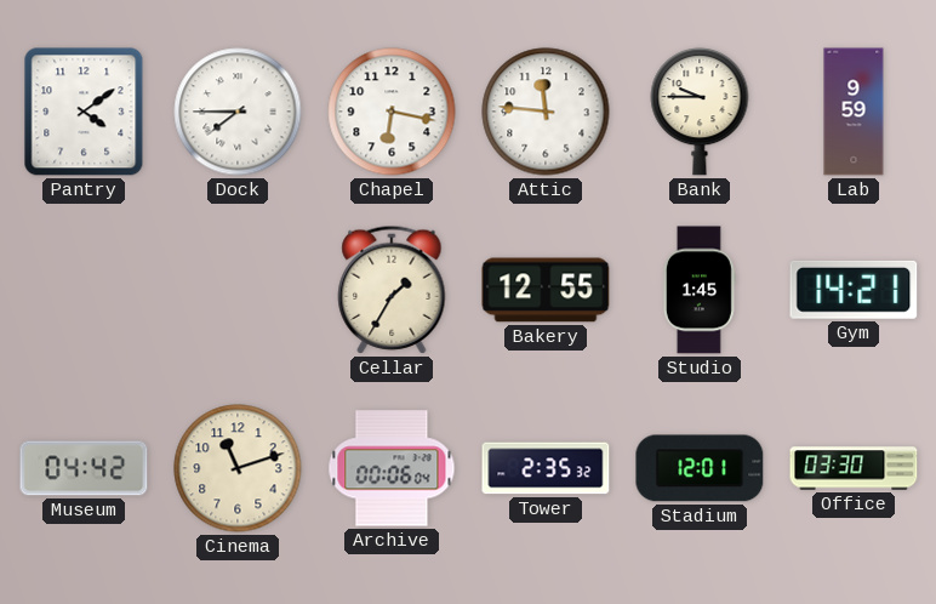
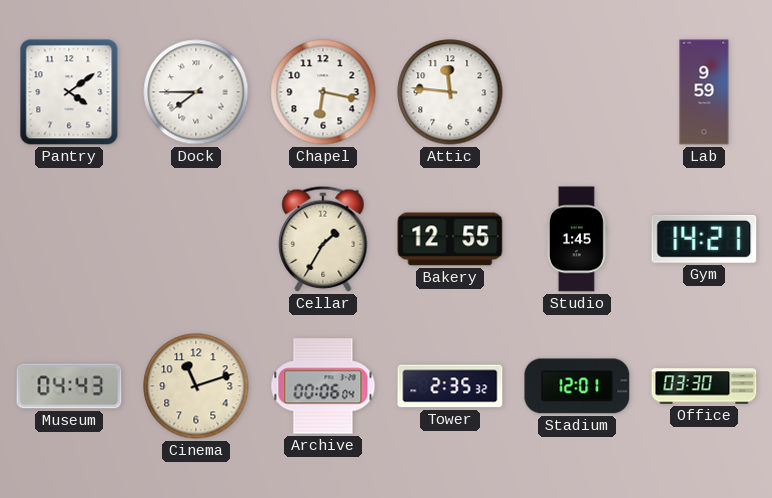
Bank: 9:45 -> none
Museum: 04:42 -> 04:43
